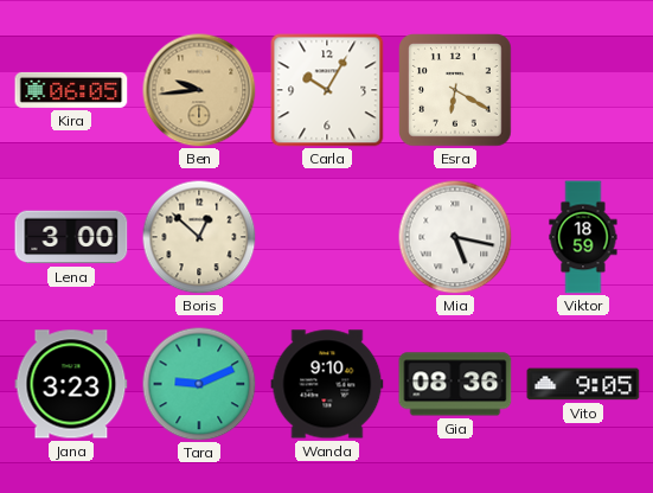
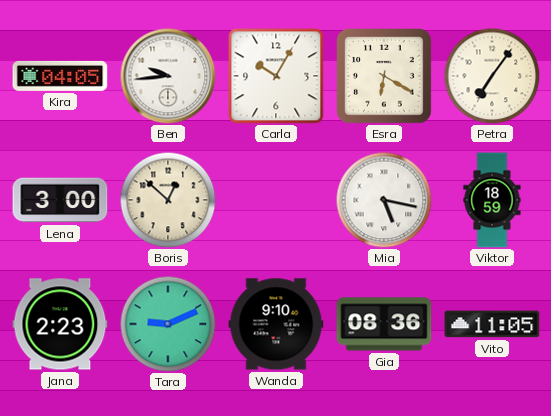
Kira: 06:05 -> 04:05
Ben dial: champagne -> white
Petra: none -> 7:06
Jana: 3:23 -> 2:23
Vito: 9:05 -> 11:05
